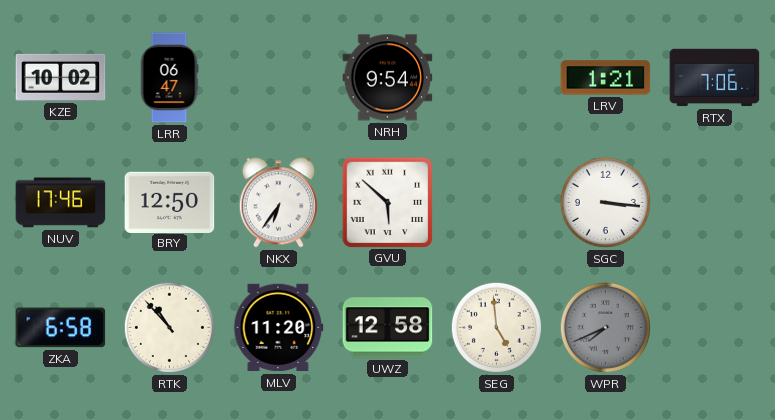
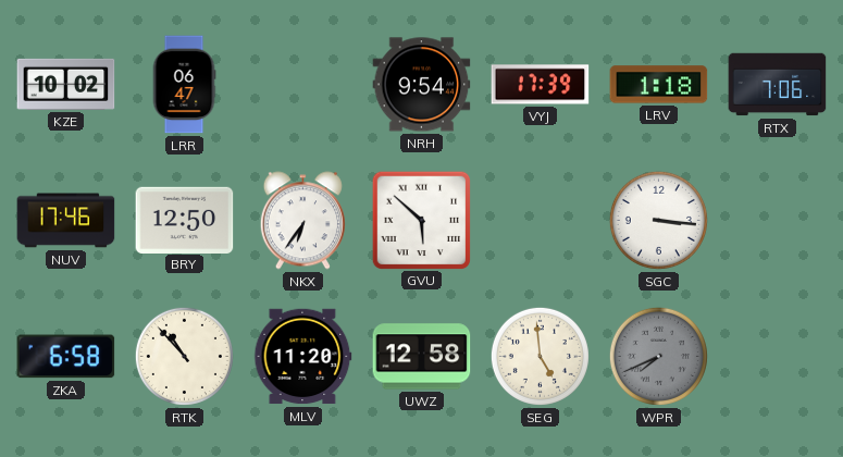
VYJ: none -> 17:39
LRV: 1:21 -> 1:18
